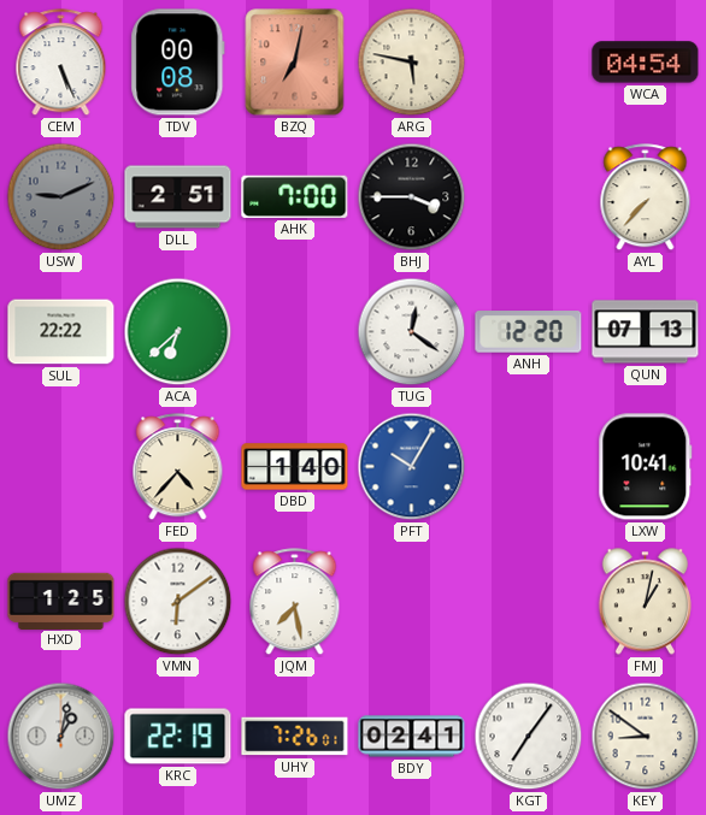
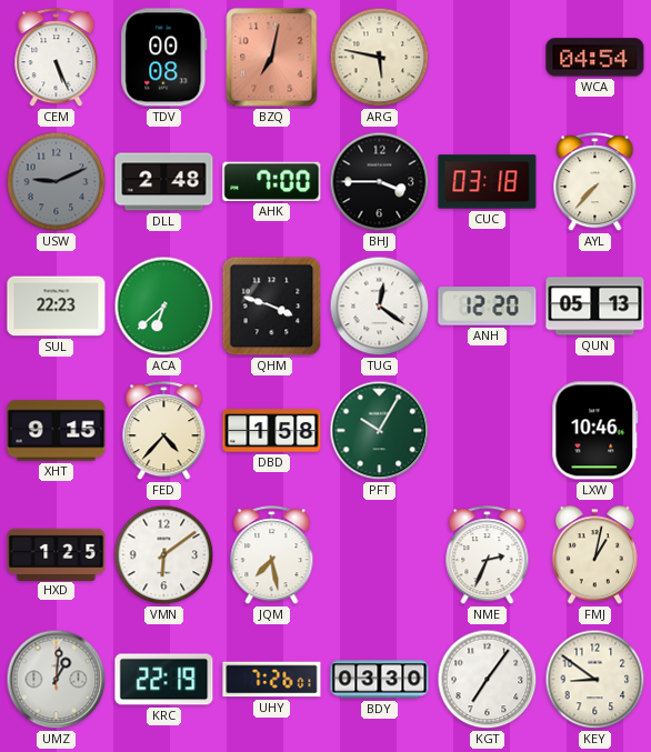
DLL: 2:51 -> 2:48
CUC: none -> 03:18
SUL: 22:22 -> 22:23
QHM: none -> 3:48
QUN: 07:13 -> 05:13
XHT: none -> 9:15
DBD: 1:40 -> 1:58
PFT dial: blue -> green
LXW: 10:41 -> 10:46
NME: none -> 2:34
UMZ: 1:02 -> 1:01
BDY: 02:41 -> 03:30
